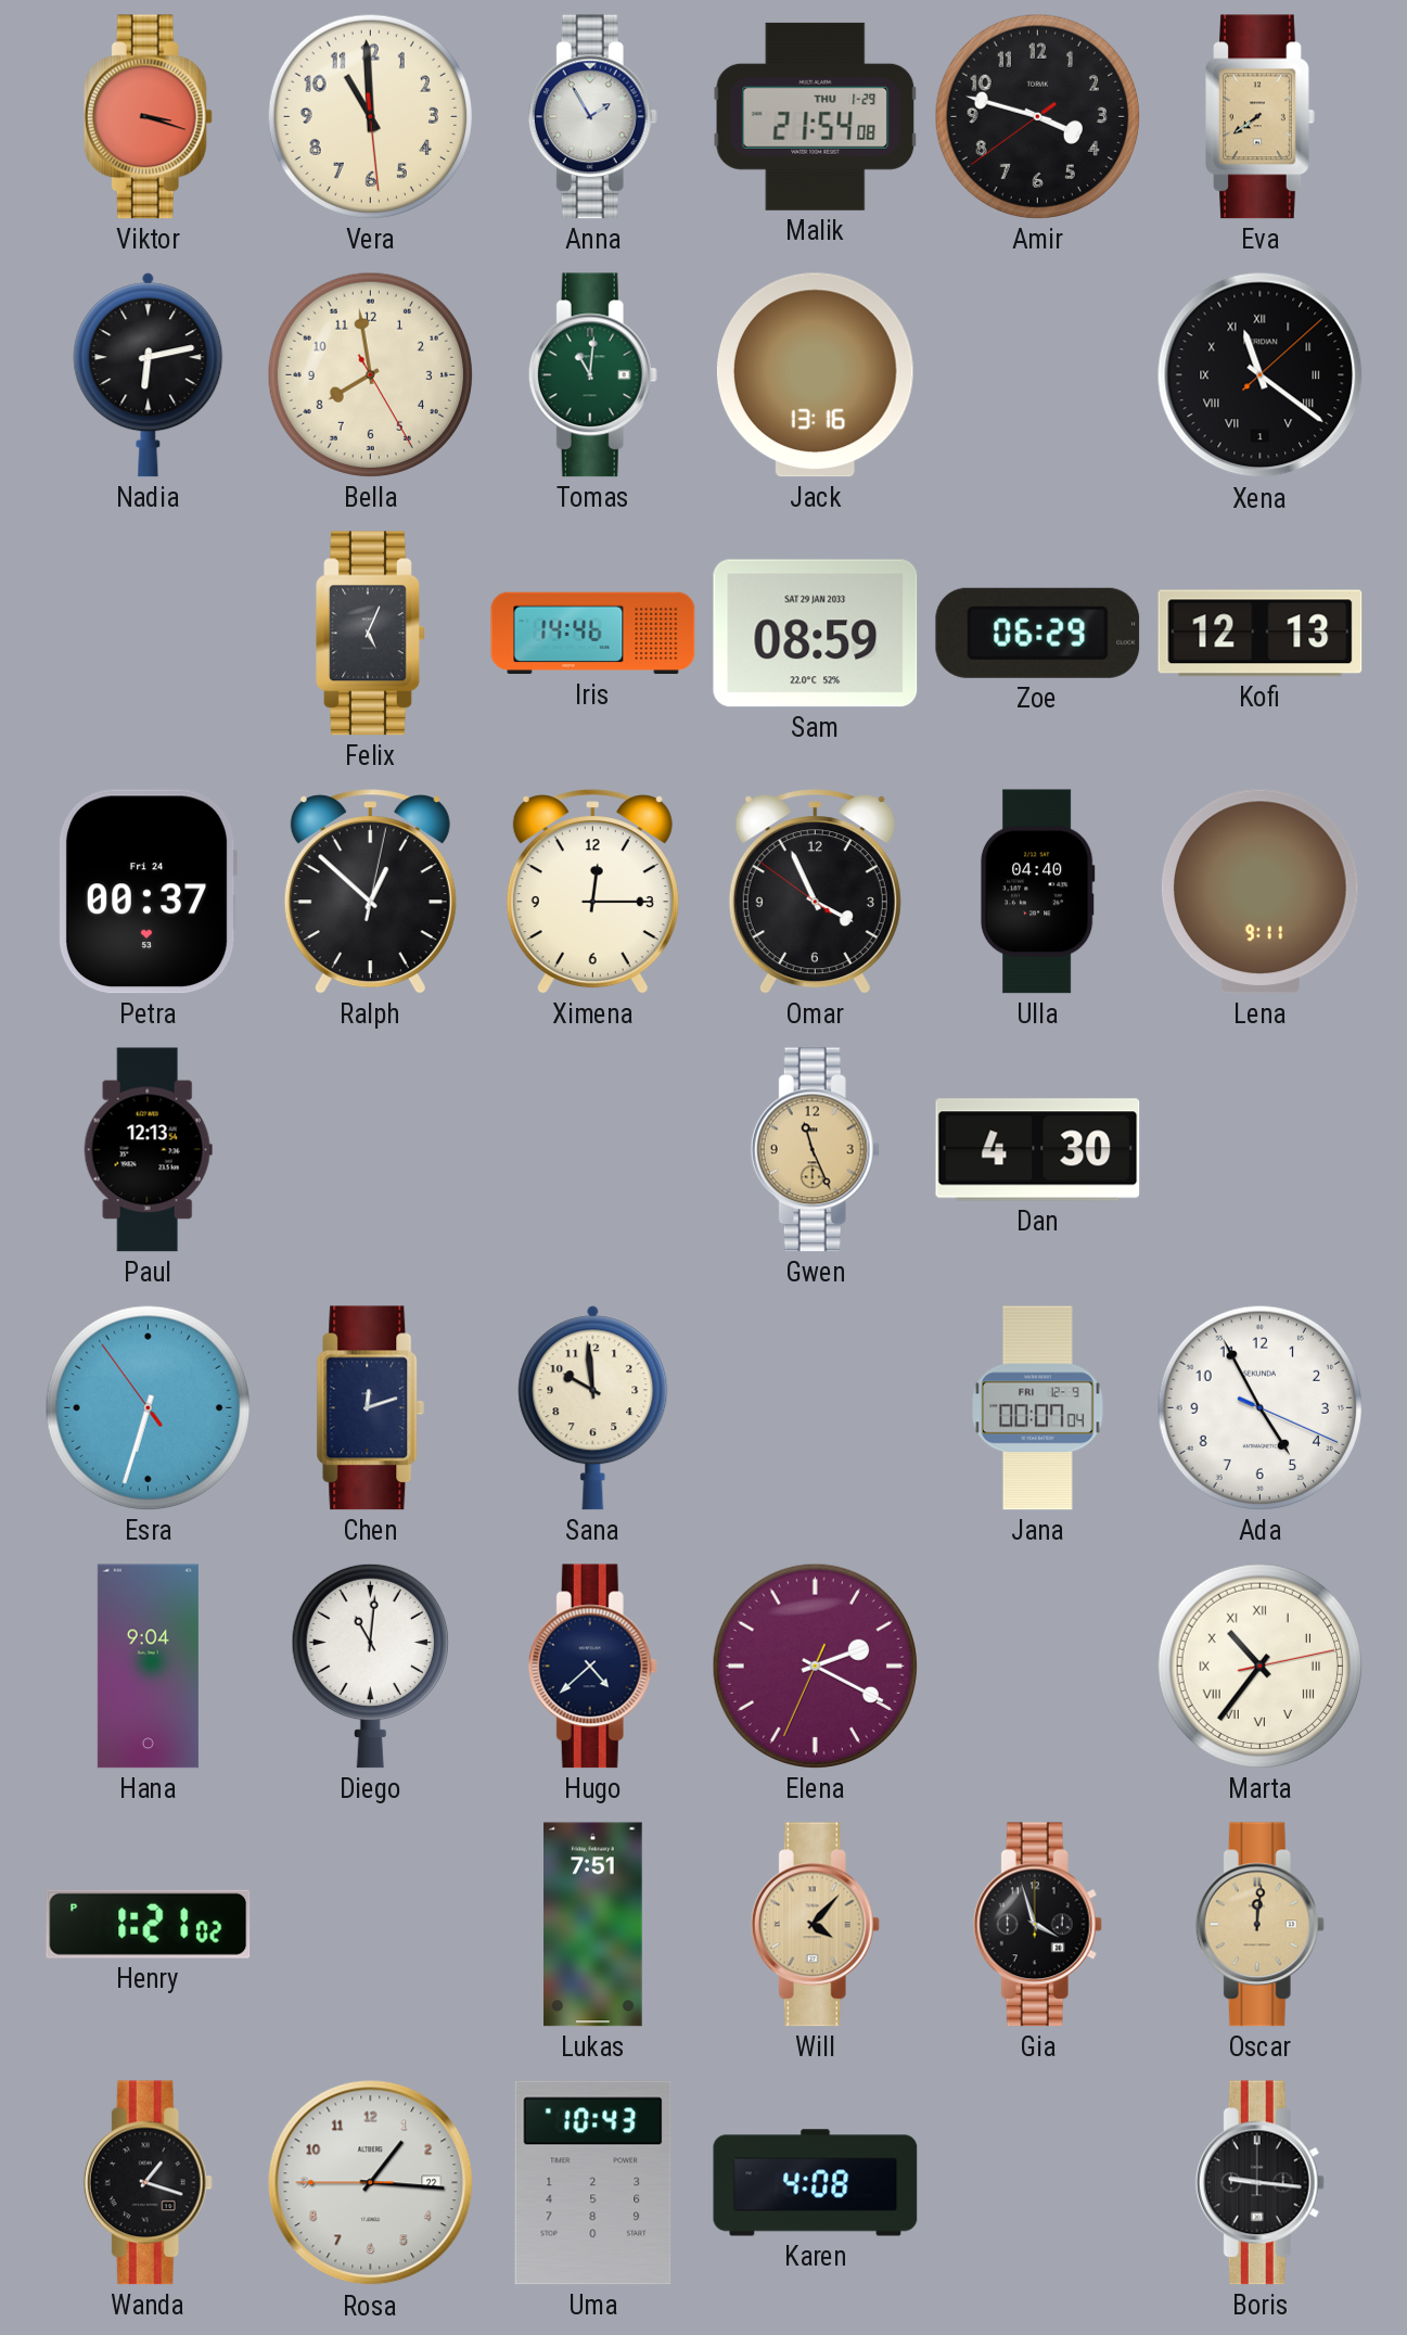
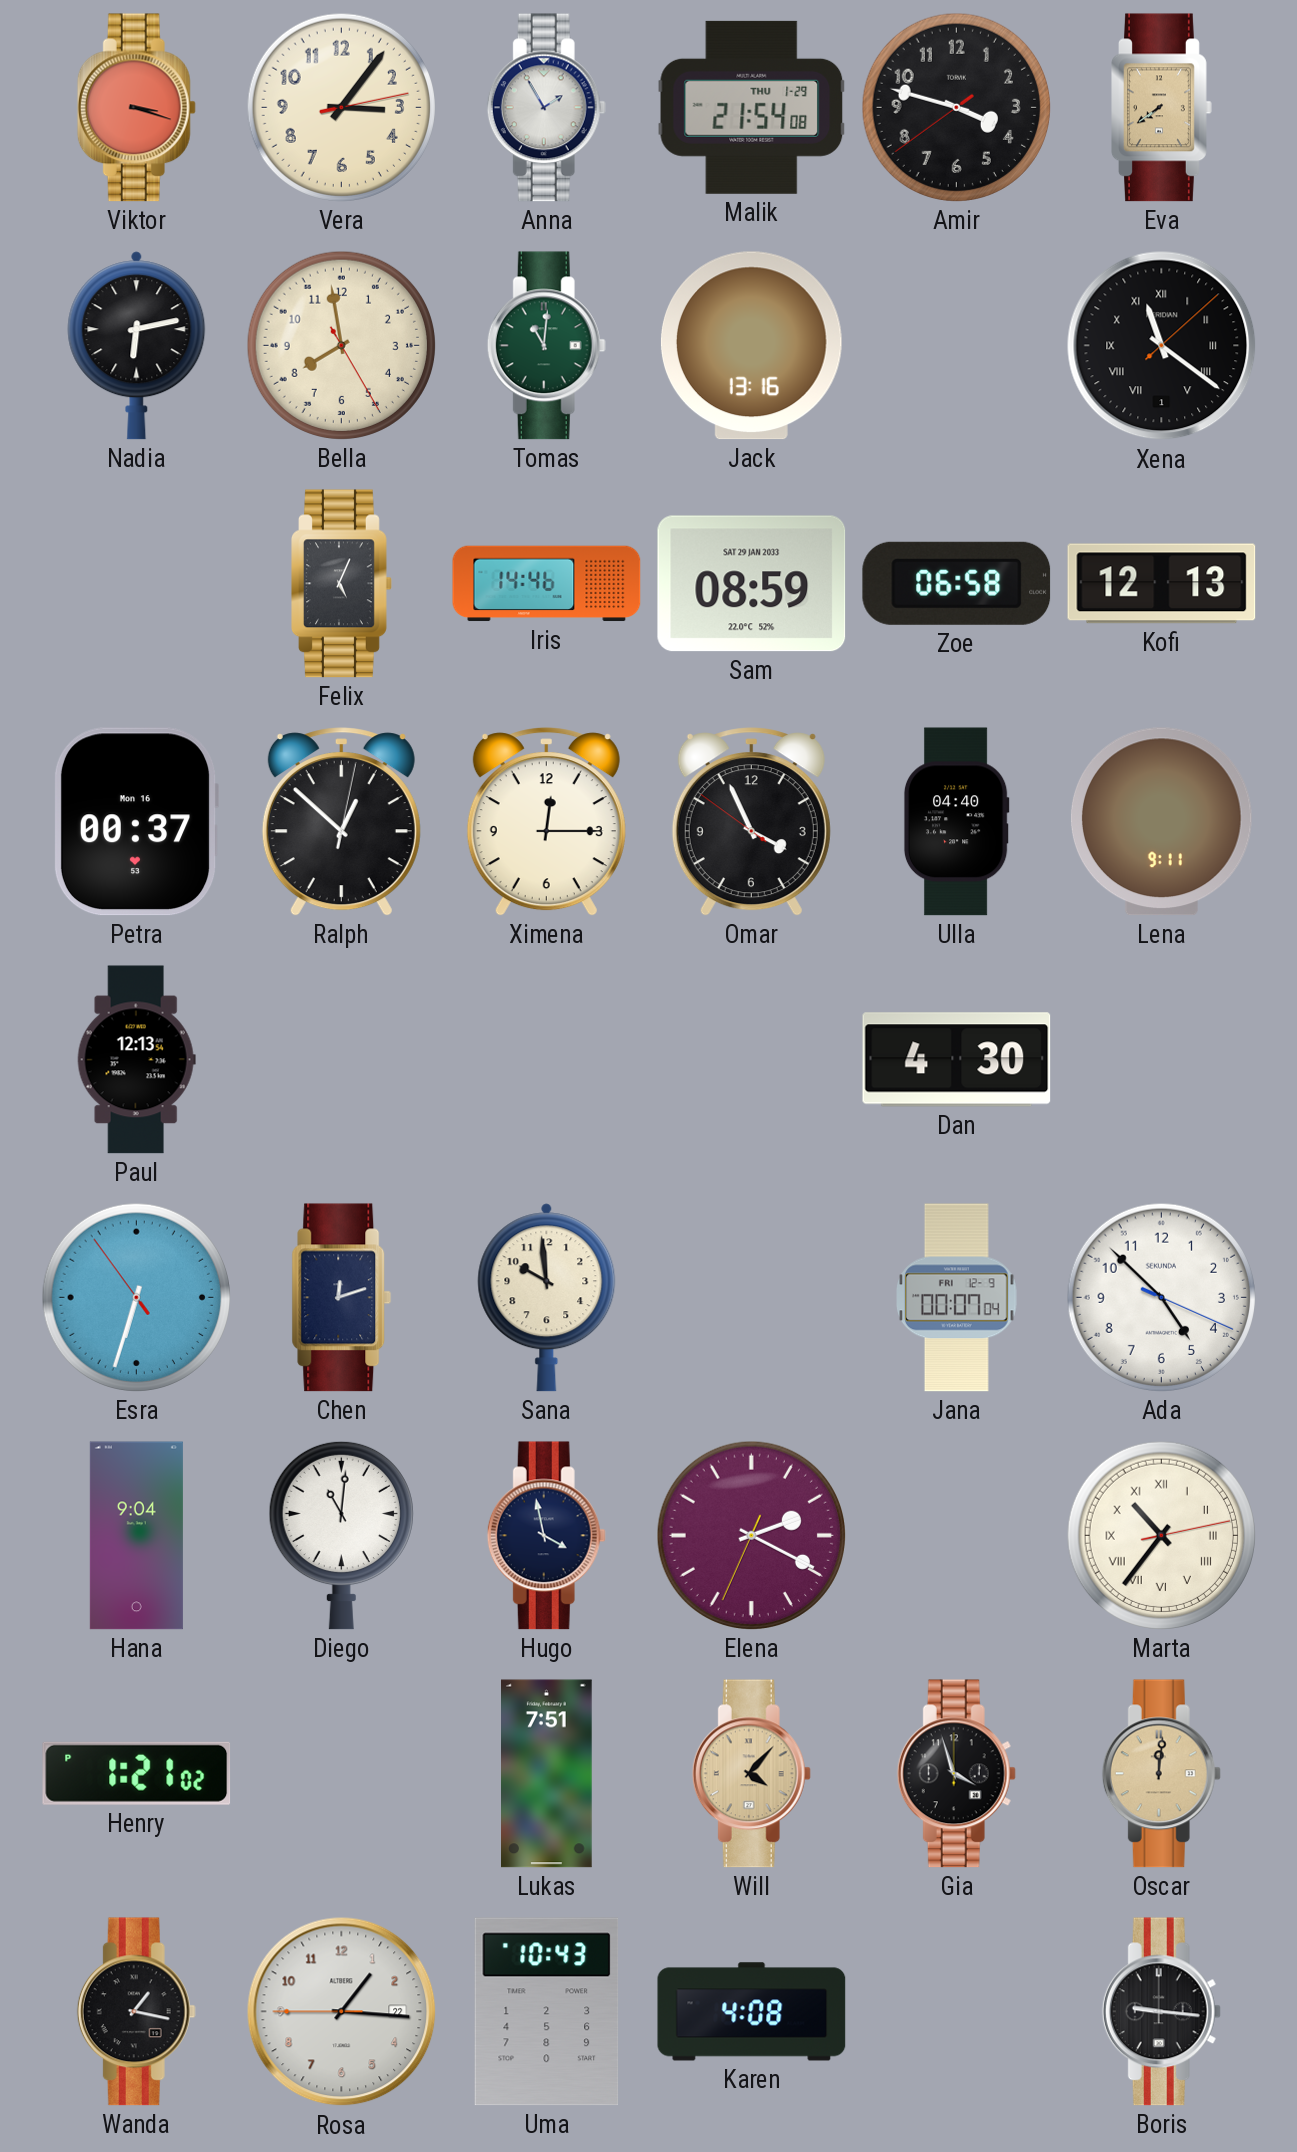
Vera: 10:59 -> 3:06
Zoe: 06:29 -> 06:58
Petra date: Fri 24 -> Mon 16
Gwen: 11:26 -> none
Ada: 4:55 -> 4:52
Hugo: 4:38 -> 3:58
Wanda: 1:18 -> 1:17
